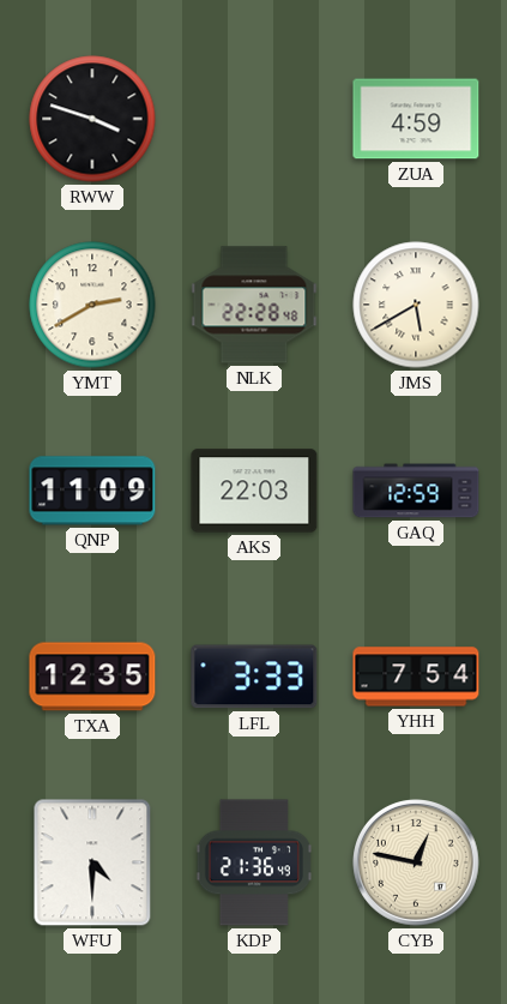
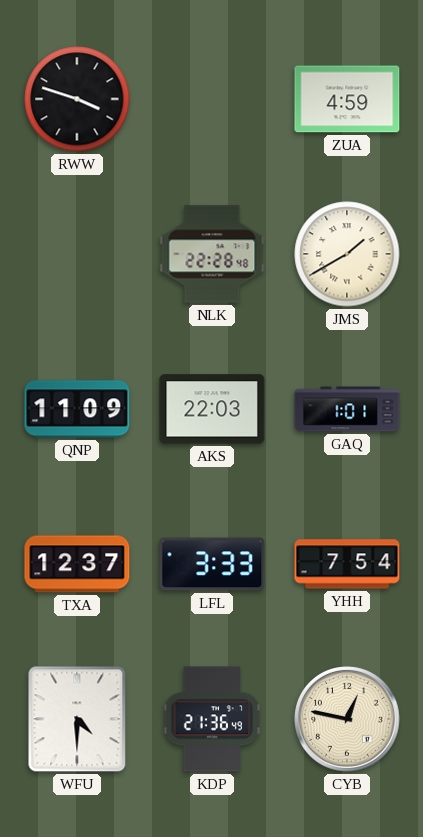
YMT: 2:40 -> none
JMS: 5:40 -> 1:40
GAQ: 12:59 -> 1:01
TXA: 12:35 -> 12:37
